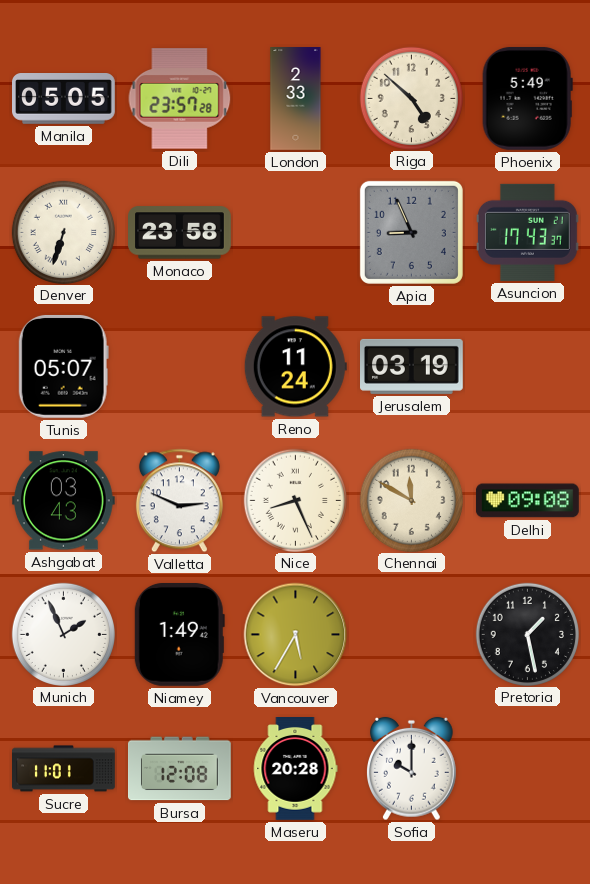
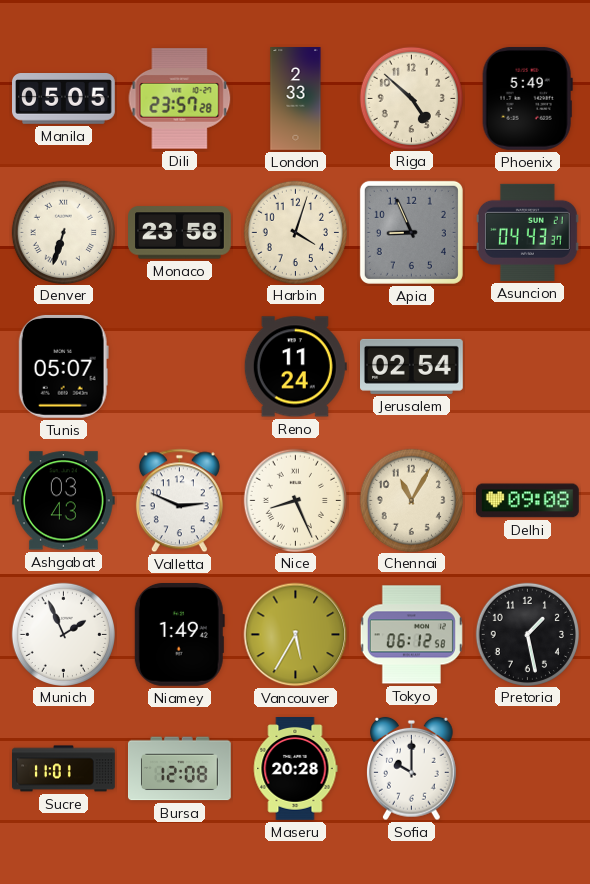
Harbin: none -> 4:03
Asuncion: 17:43 -> 04:43
Jerusalem: 03:19 -> 02:54
Chennai: 11:50 -> 11:05
Tokyo: none -> 06:12
